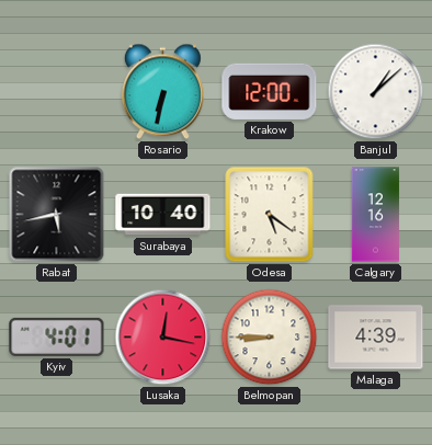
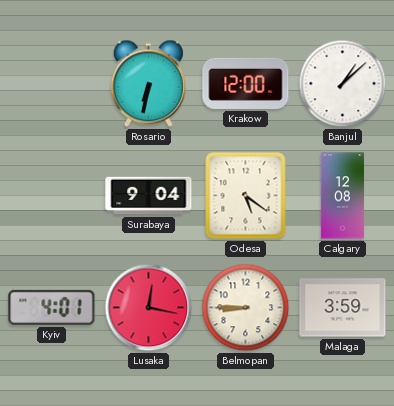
Rabat: 5:43 -> none
Surabaya: 10:40 -> 9:04
Calgary: 12:16 -> 12:08
Malaga: 4:39 -> 3:59
